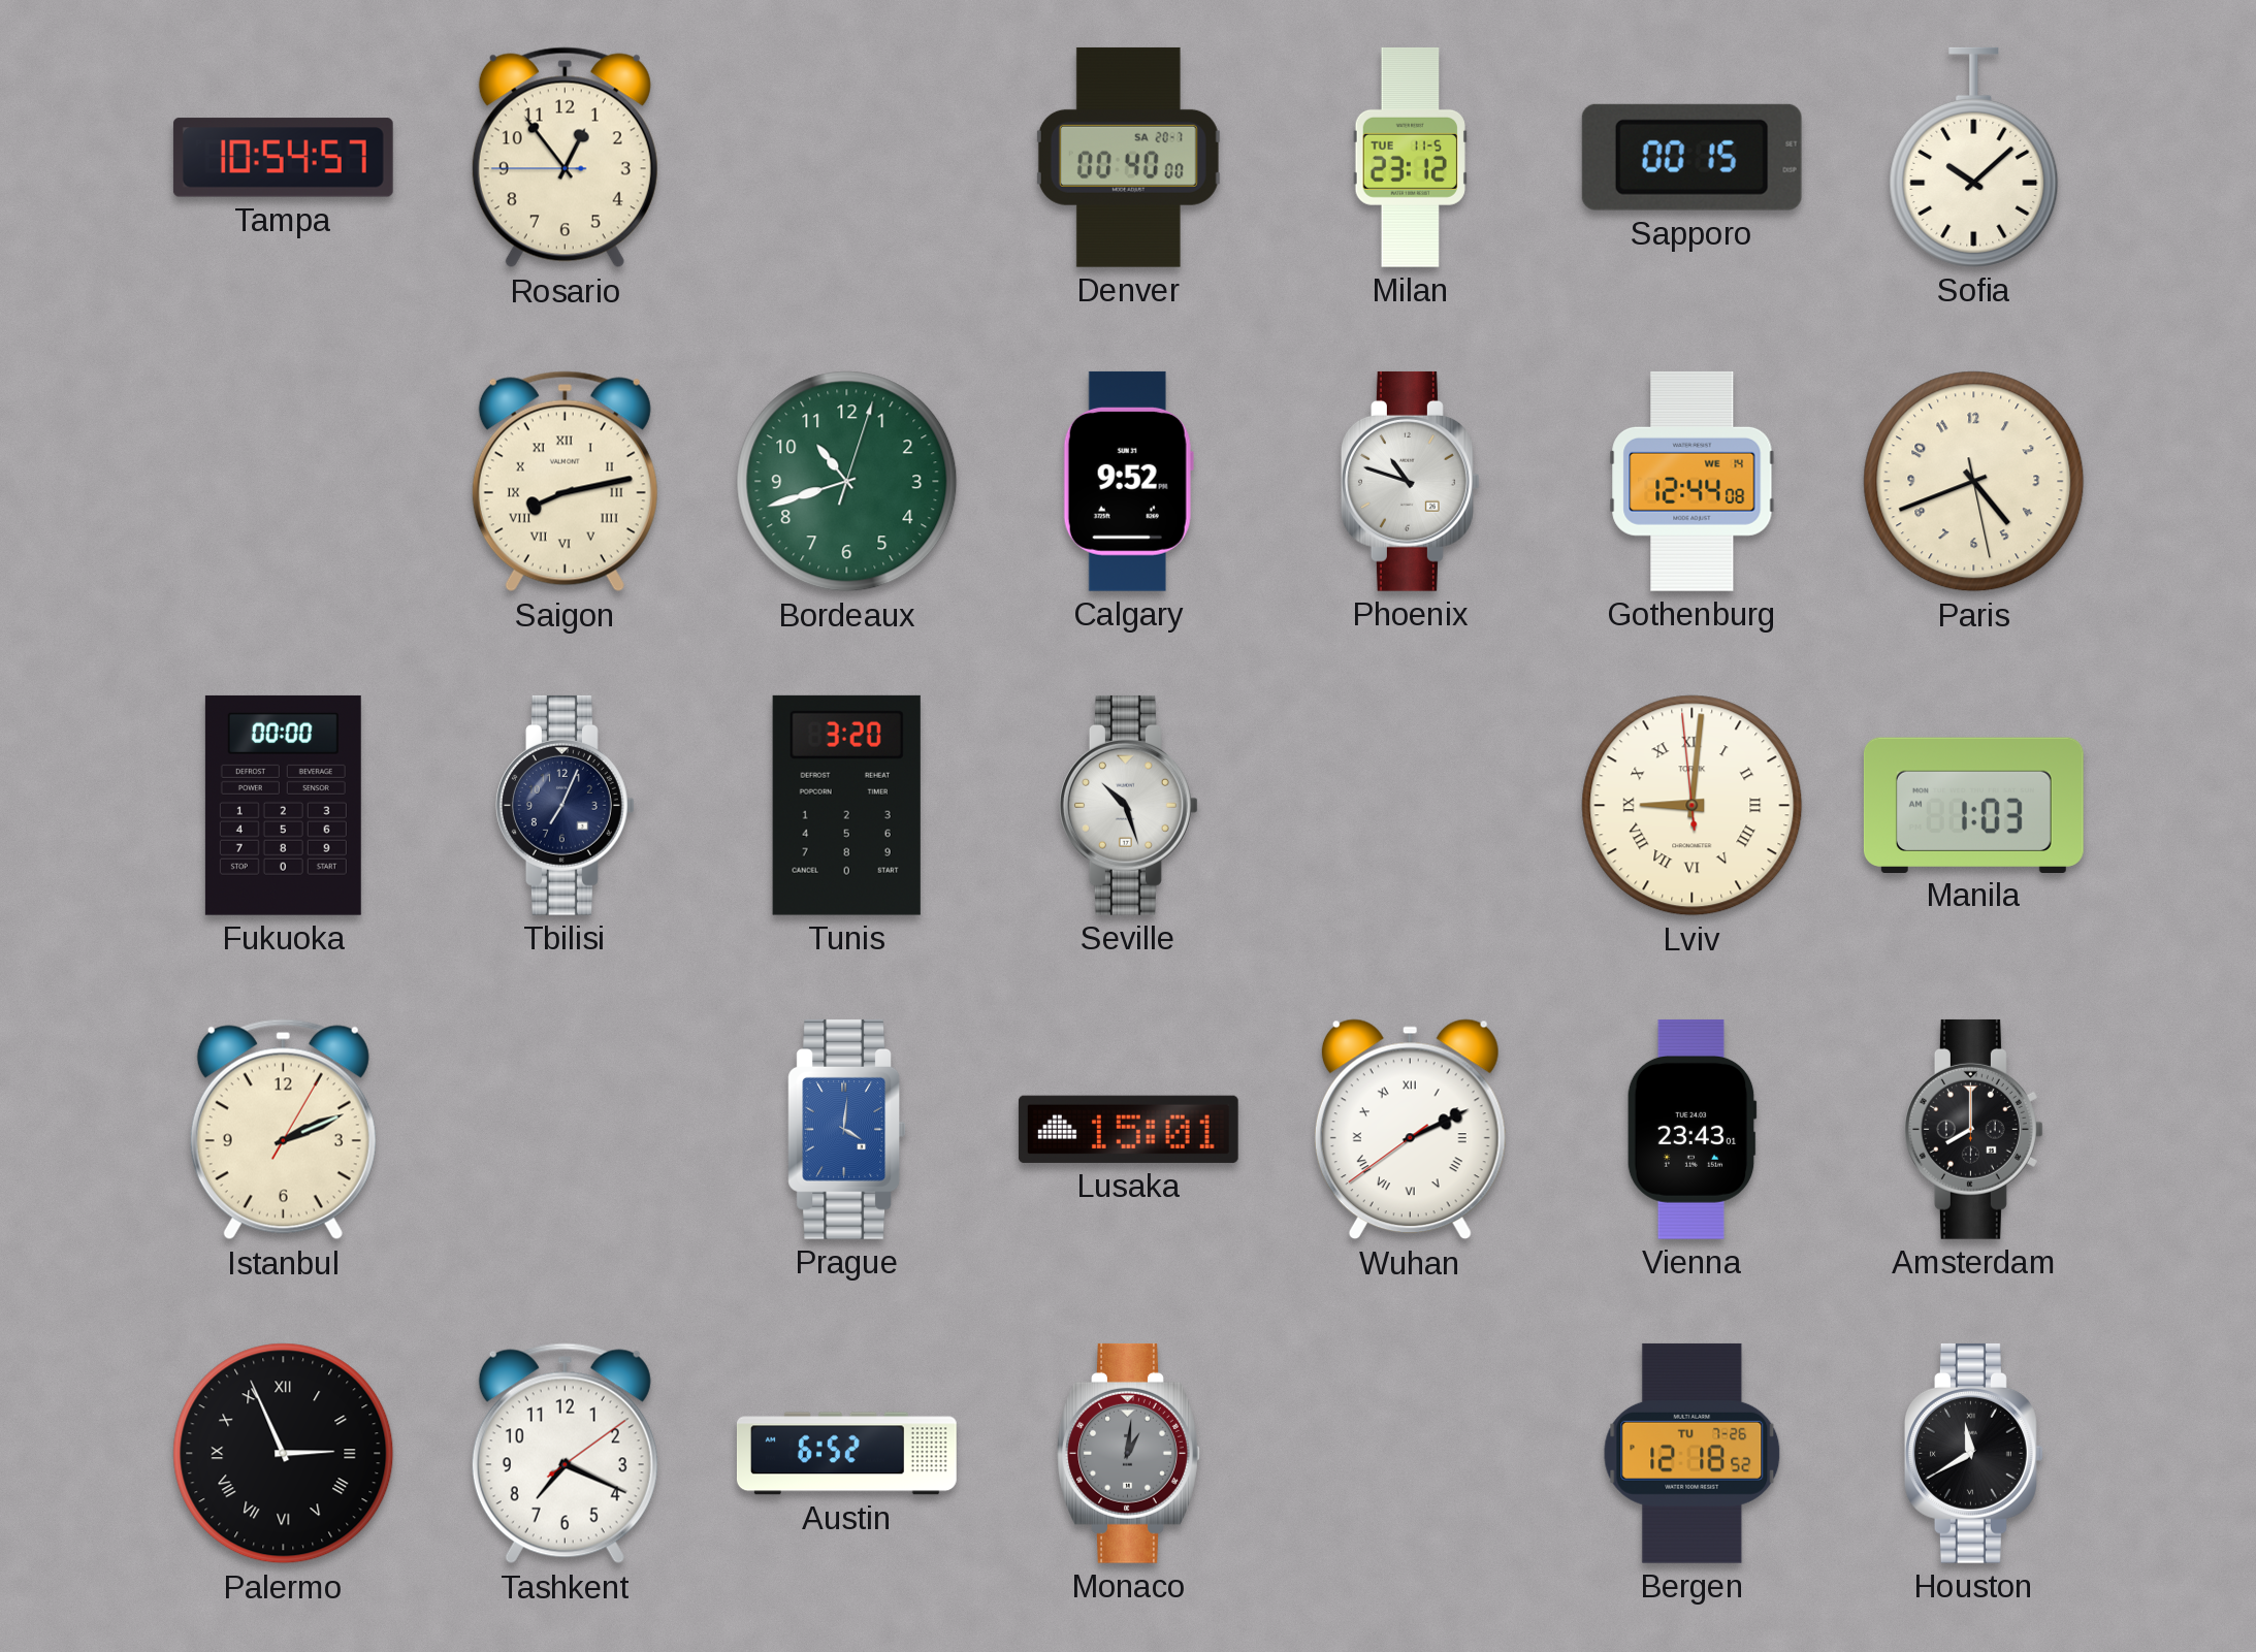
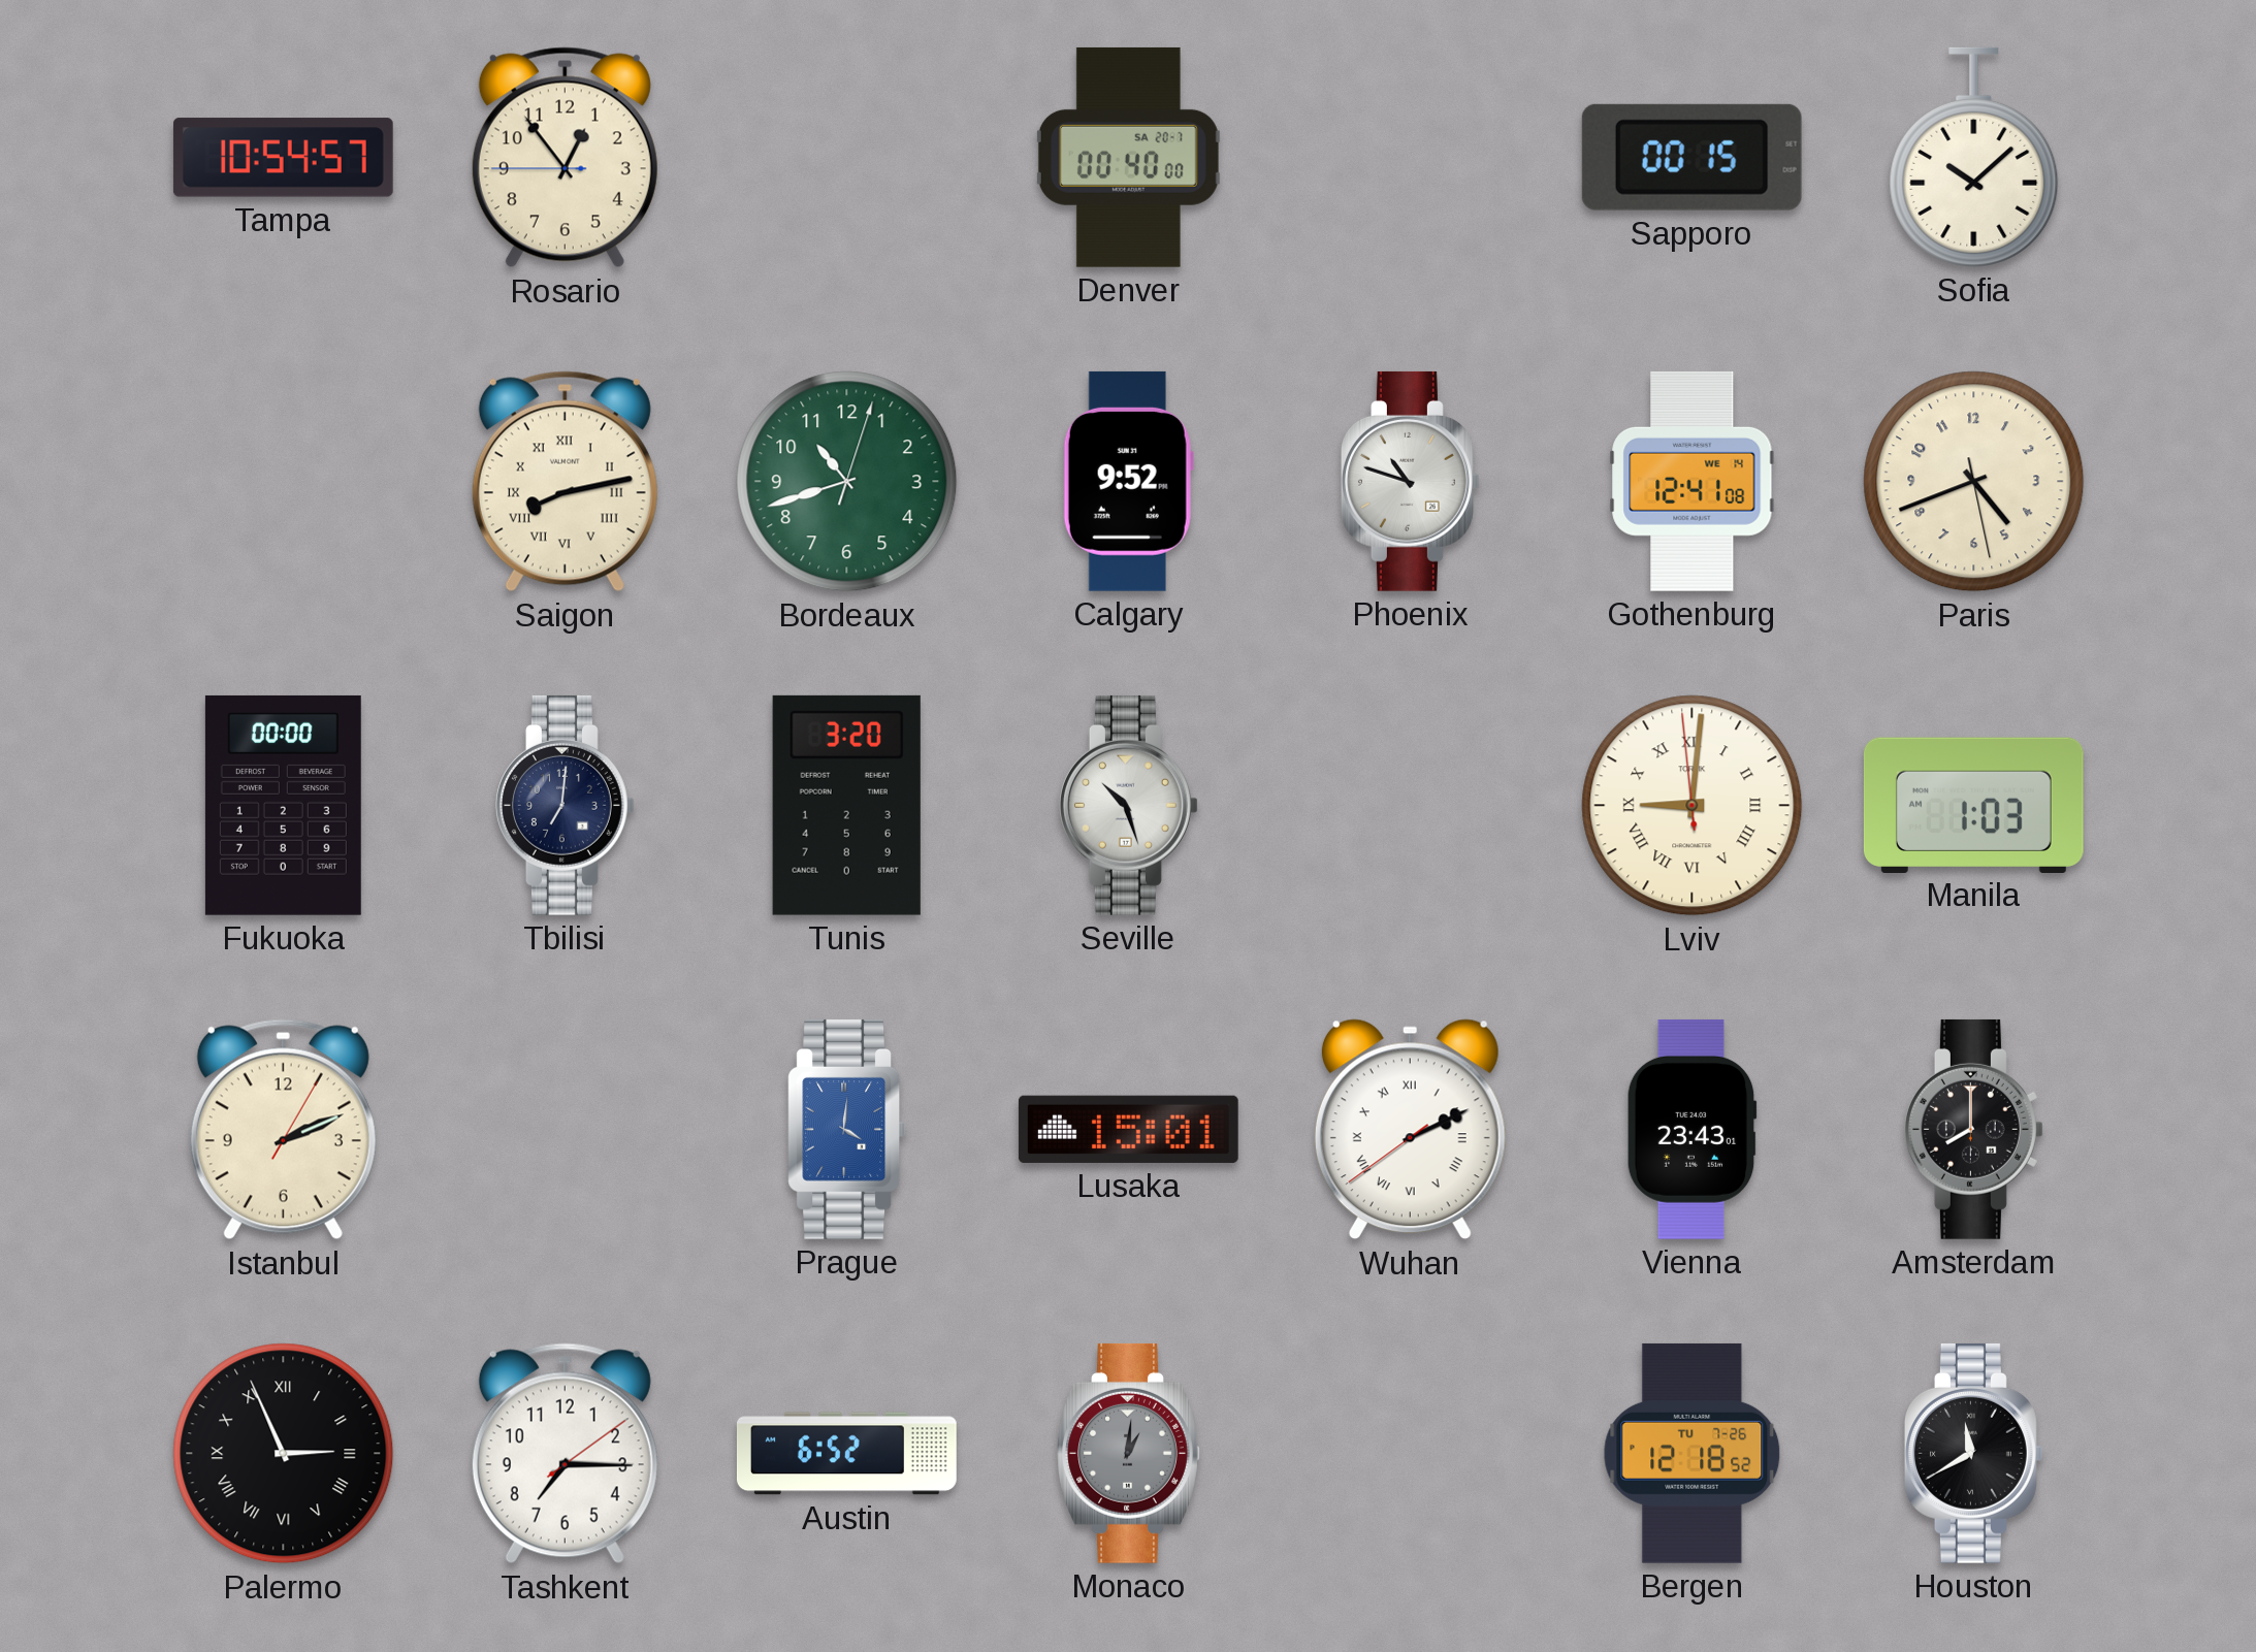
Milan: 23:12 -> none
Gothenburg: 12:44 -> 12:41
Tbilisi: 7:04 -> 7:01
Tashkent: 7:19 -> 7:15
